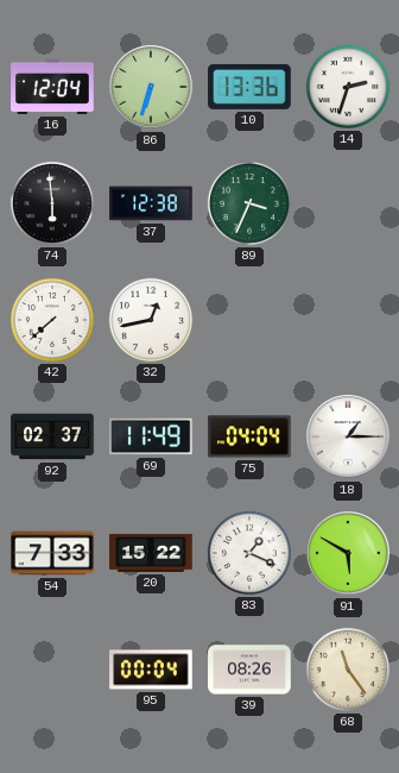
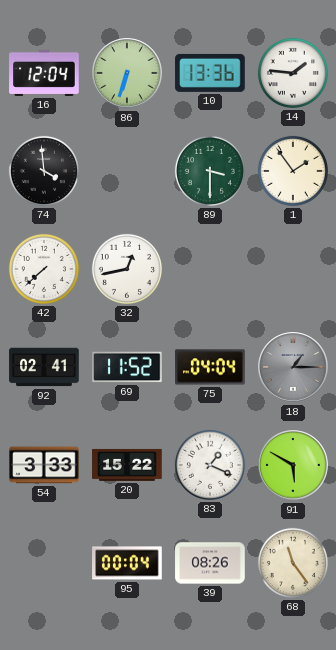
14: 2:33 -> 1:46
74: 5:59 -> 3:59
37: 12:38 -> none
89: 3:34 -> 3:30
1: none -> 1:54
92: 02:37 -> 02:41
69: 11:49 -> 11:52
18 dial: white -> grey
54: 7:33 -> 3:33
